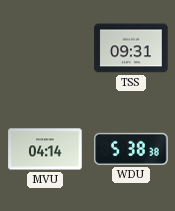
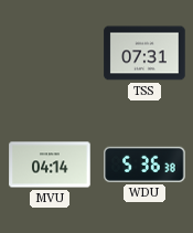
TSS: 09:31 -> 07:31
WDU: 5:38 -> 5:36
